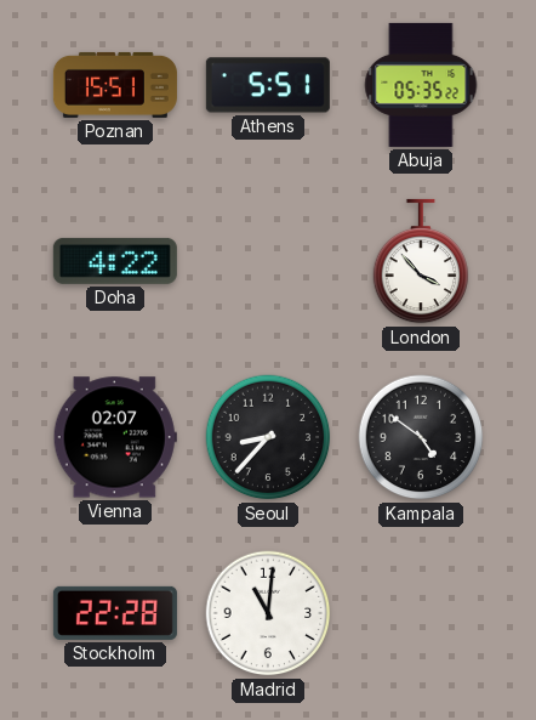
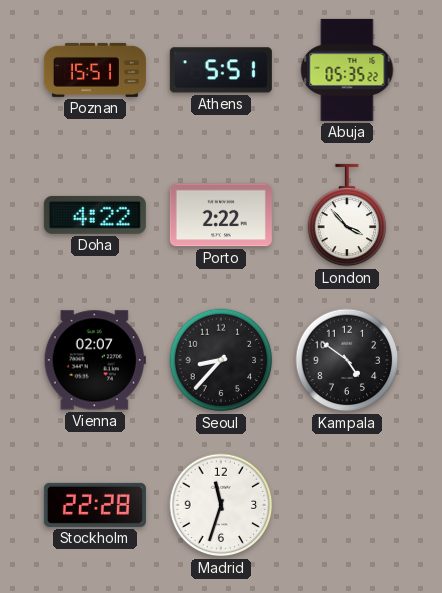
Porto: none -> 2:22
Madrid: 11:01 -> 11:33
